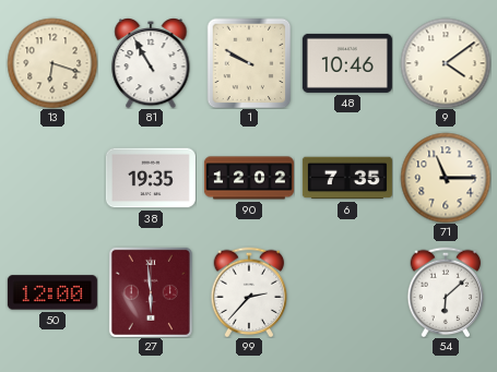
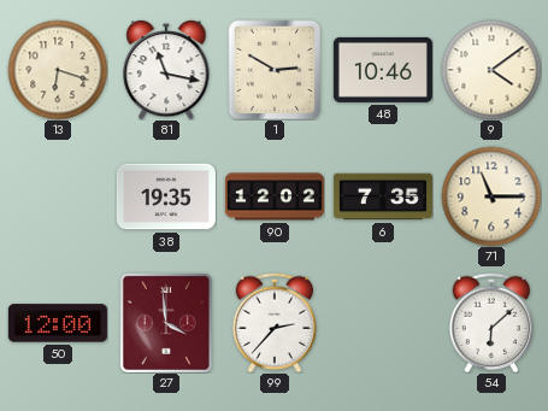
81: 10:55 -> 11:17
1: 9:50 -> 2:50
27: 5:59 -> 3:59
